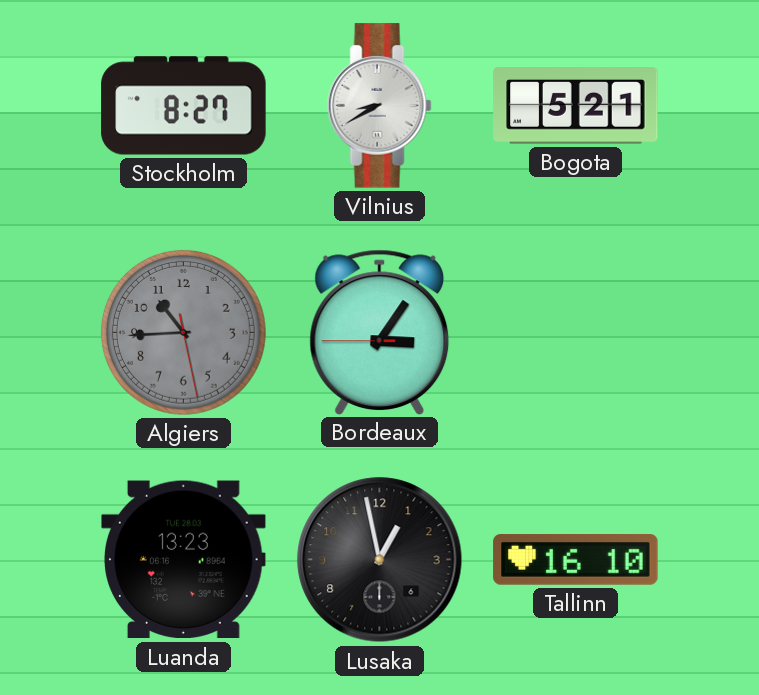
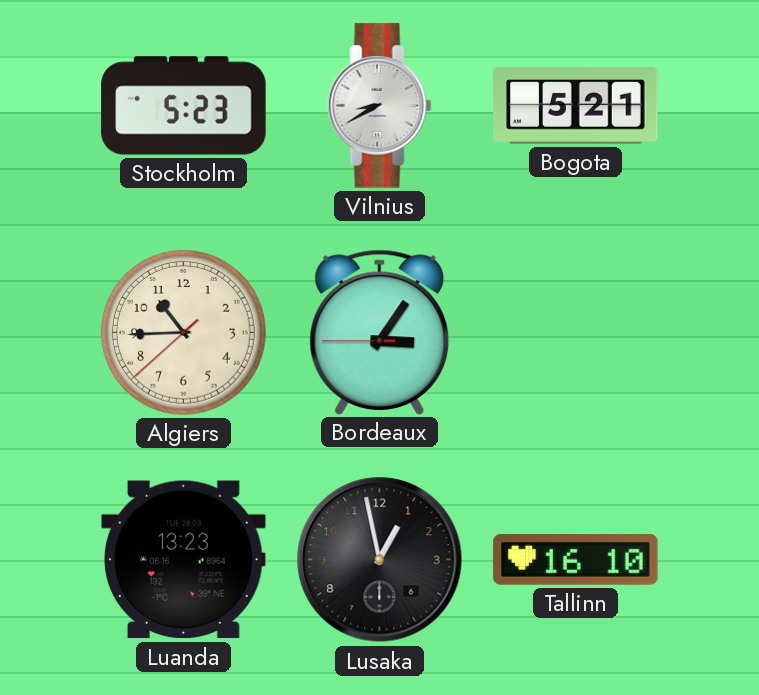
Stockholm: 8:27 -> 5:23
Algiers: 10:44:28 -> 10:44:38
Algiers dial: grey -> cream
